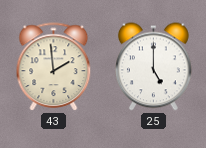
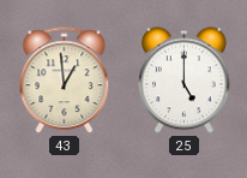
43: 1:59 -> 12:59
